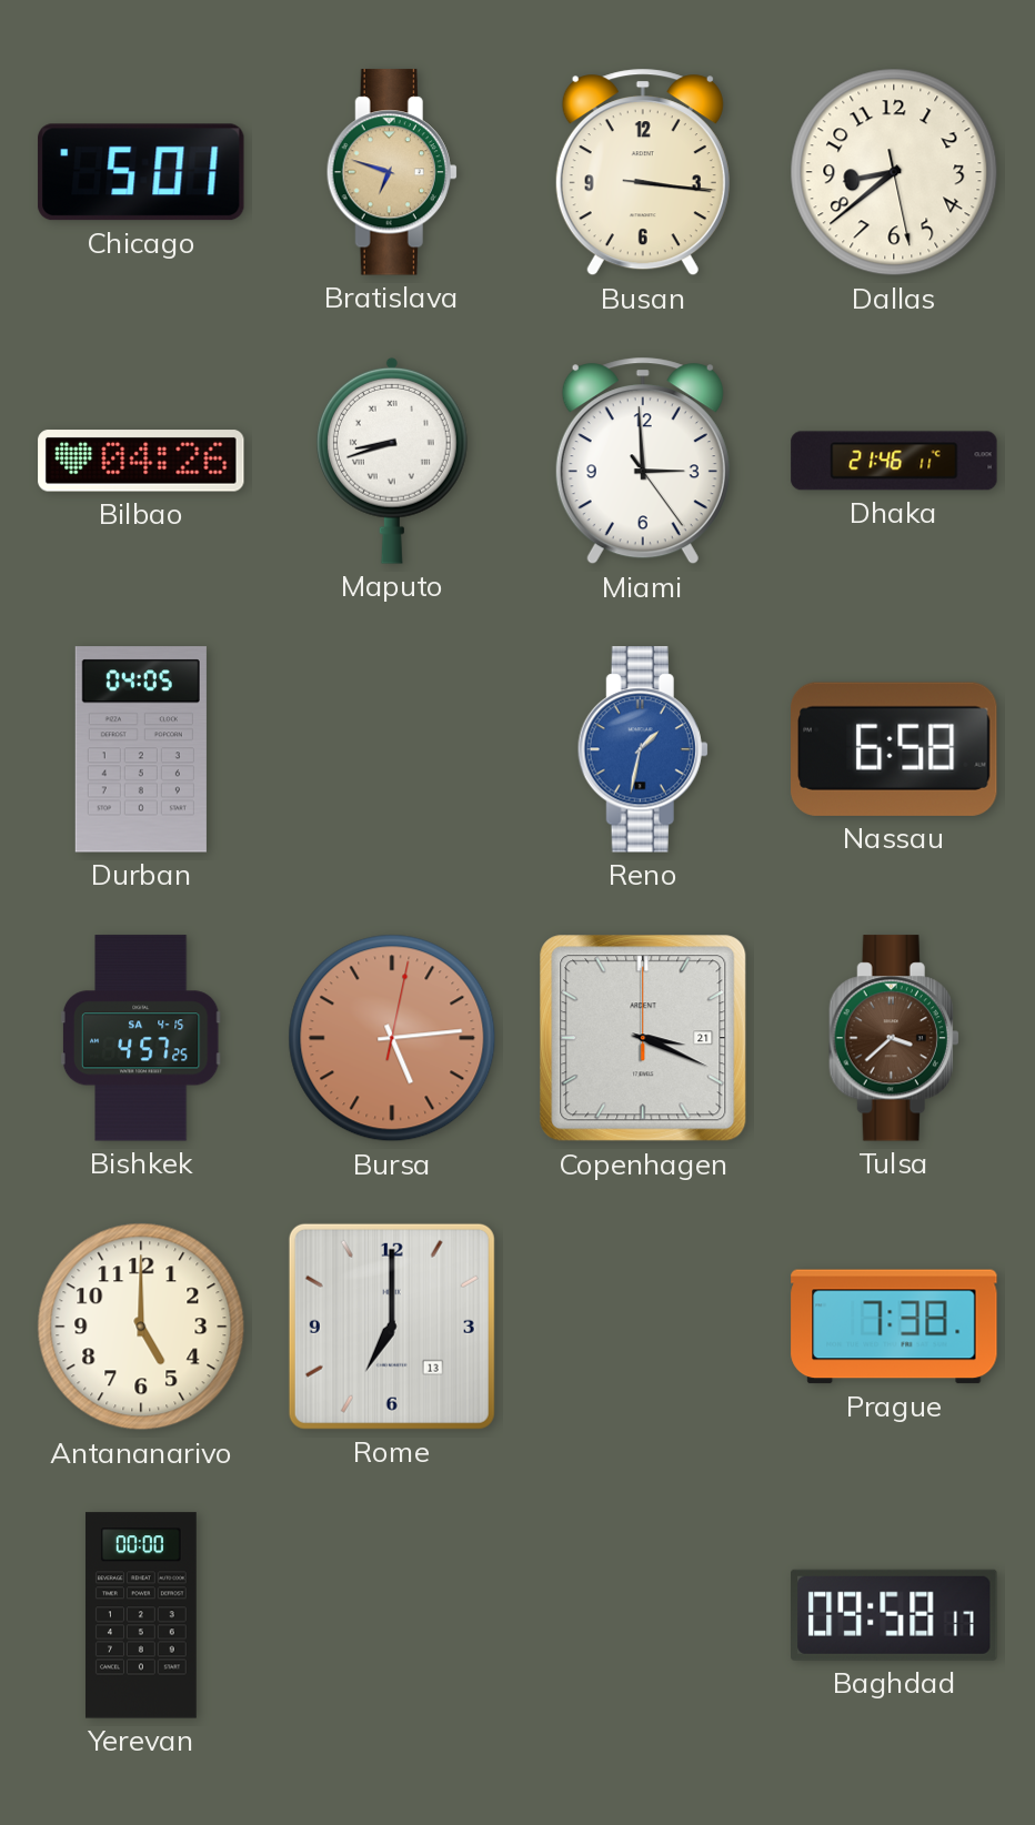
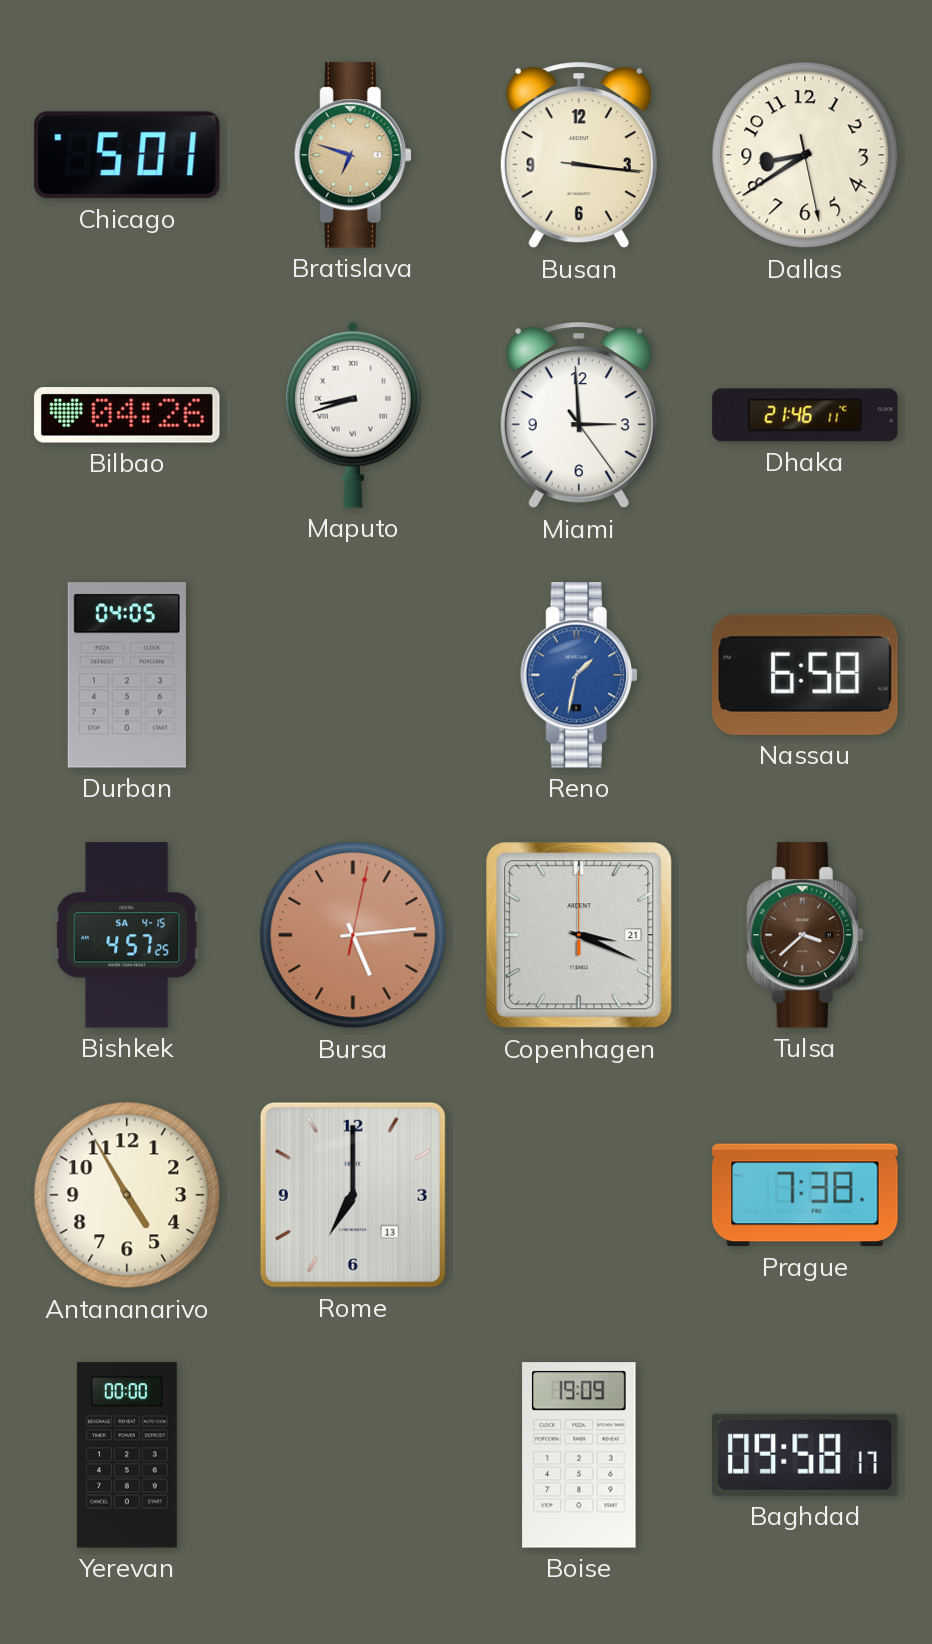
Dallas: 8:38 -> 8:39
Antananarivo: 5:00 -> 4:55
Boise: none -> 19:09
